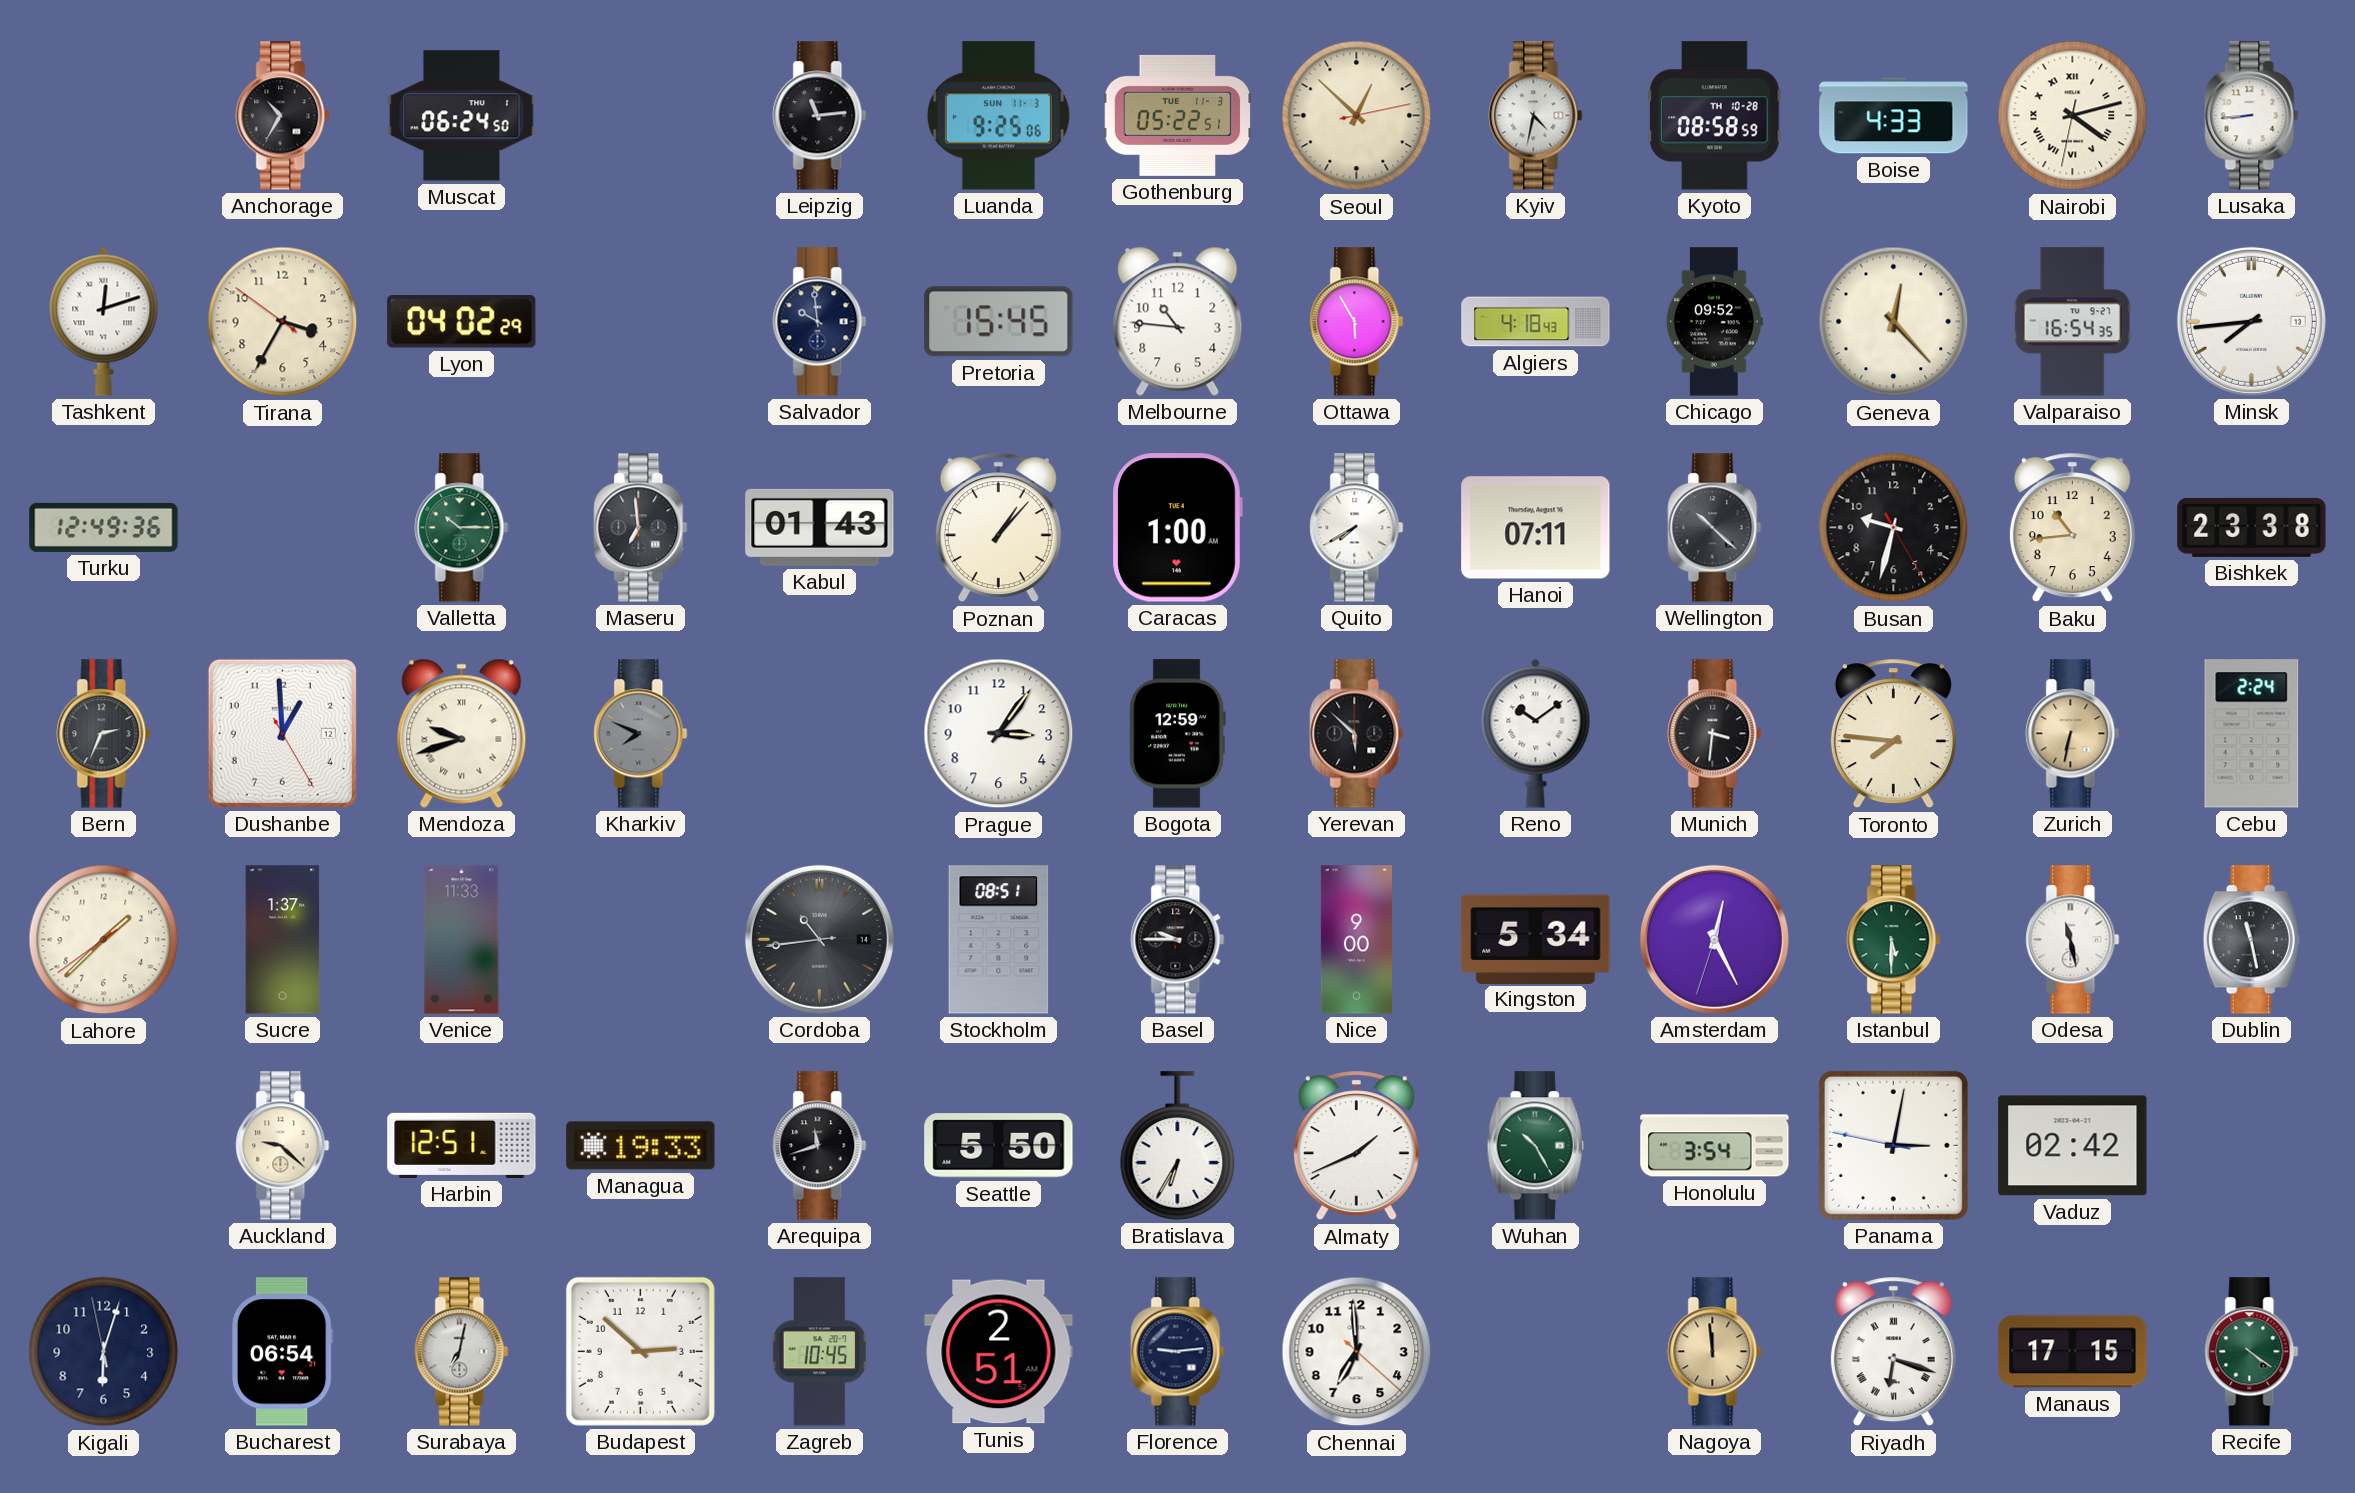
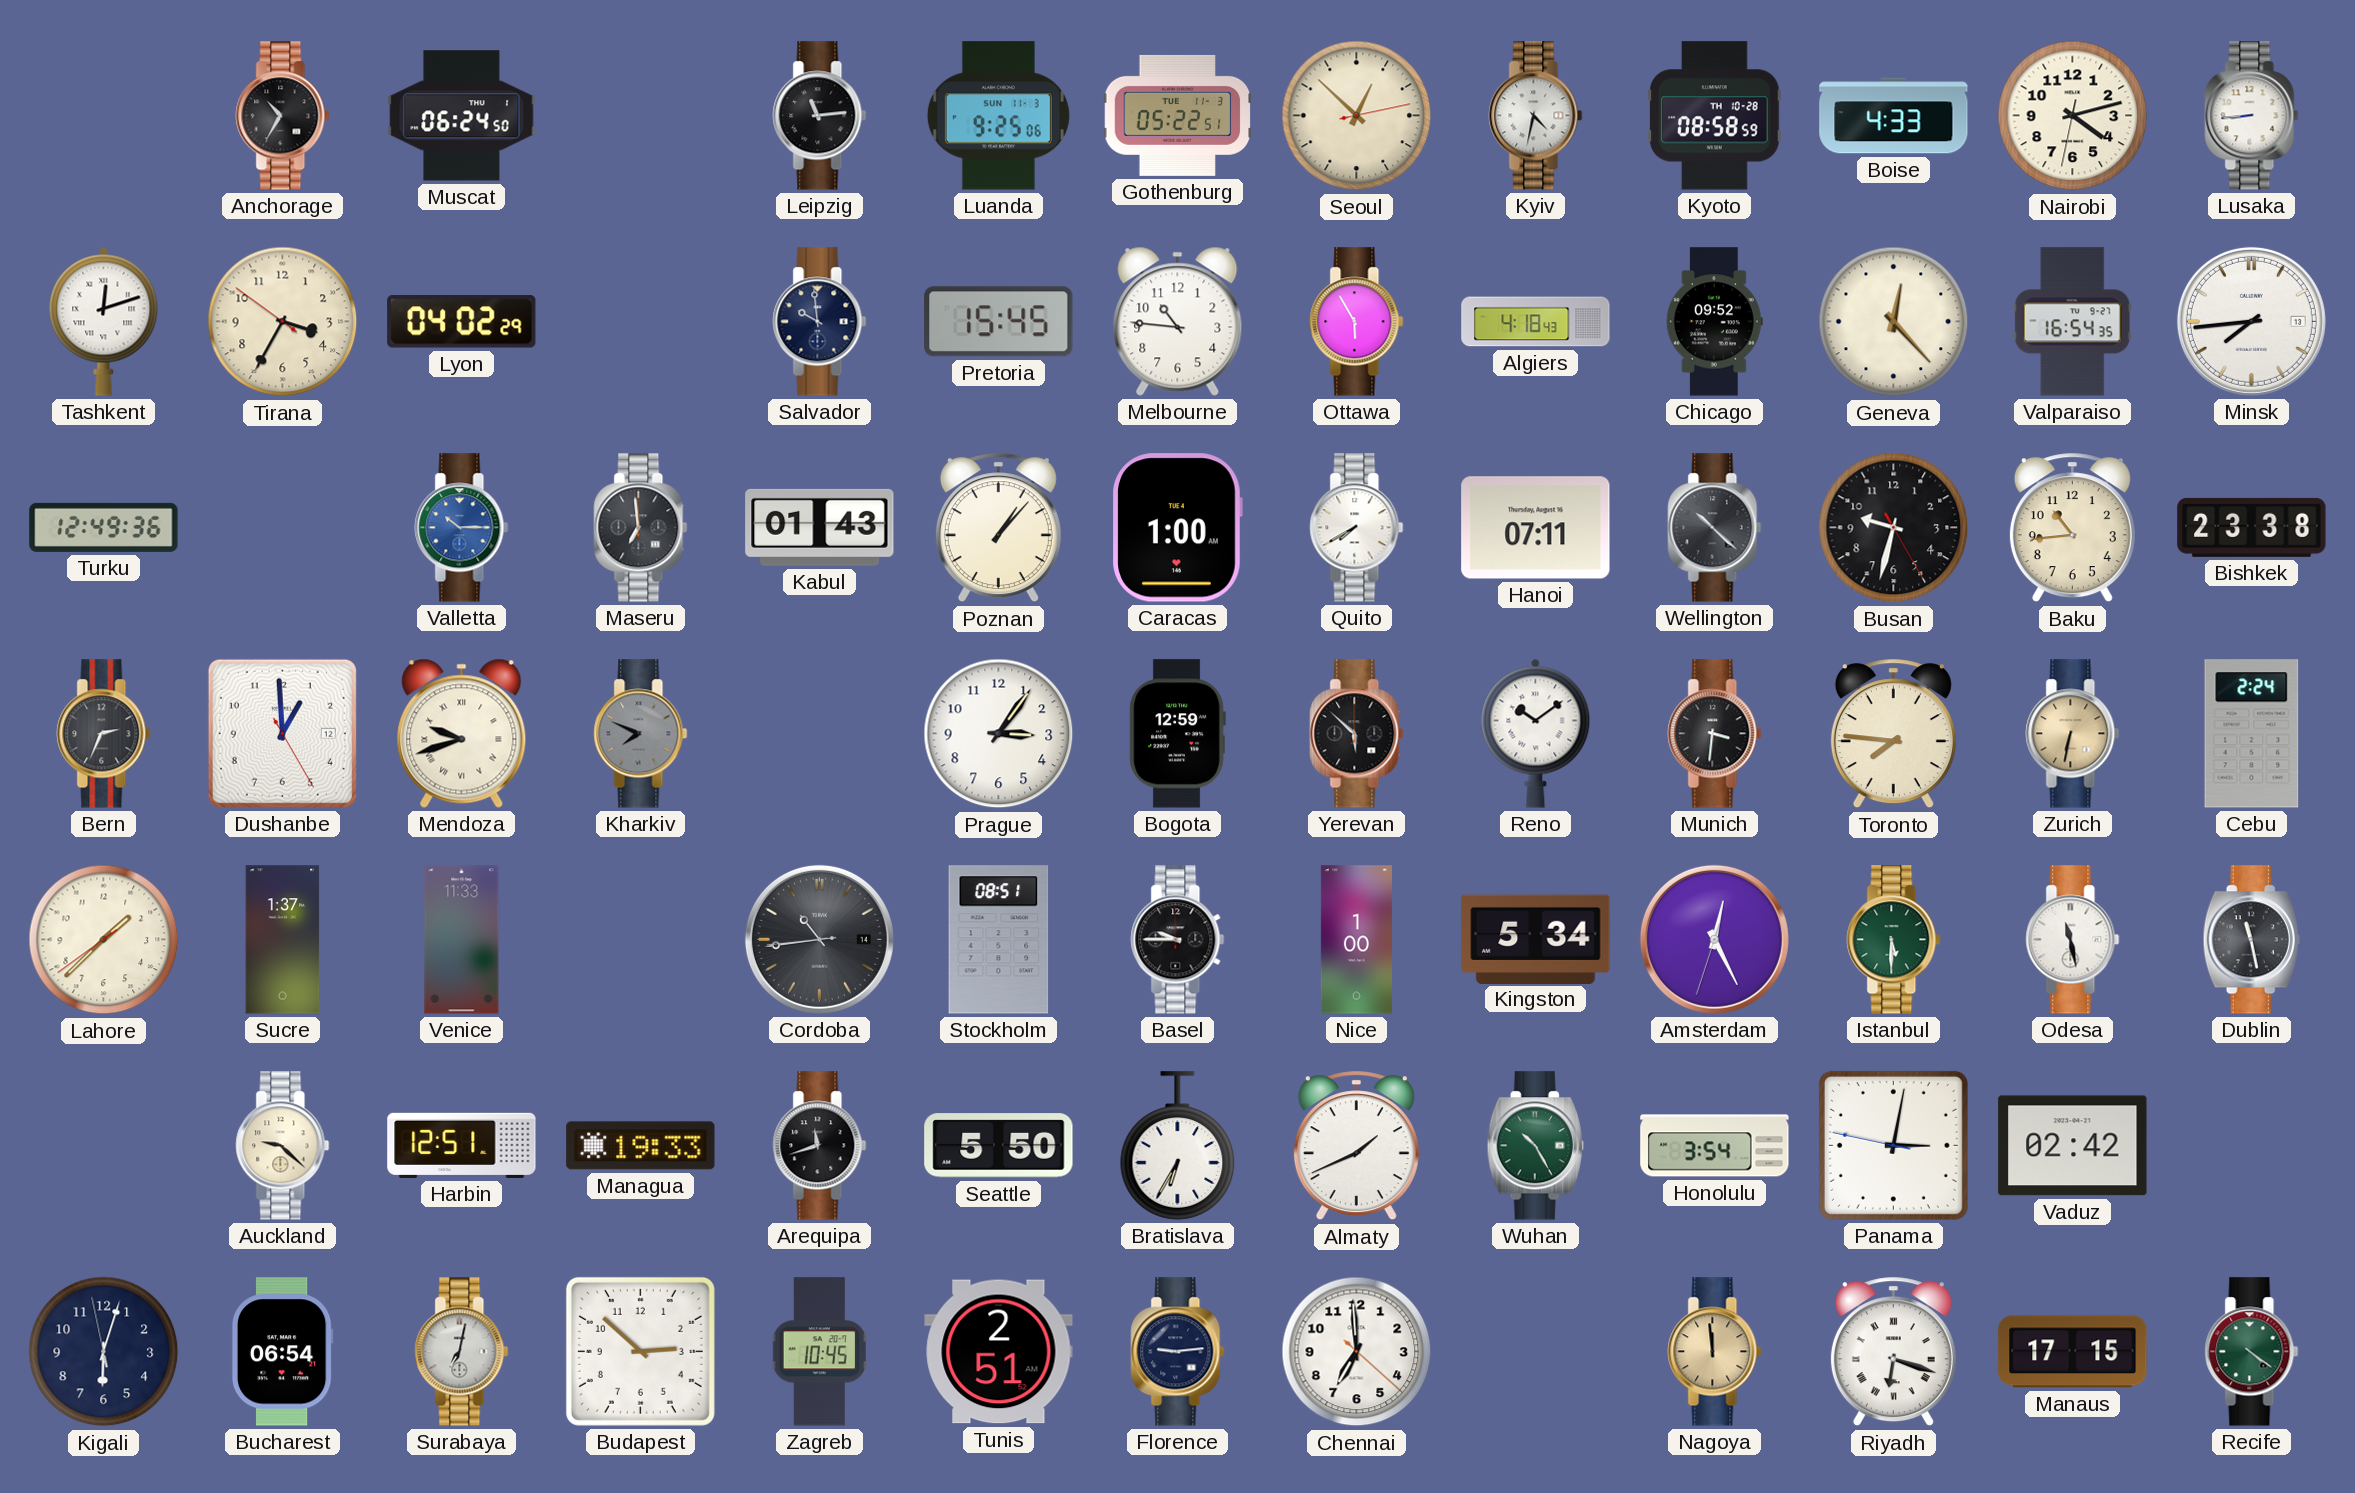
Nairobi numerals: Roman -> Arabic
Valletta dial: green -> blue
Nice: 9:00 -> 1:00
